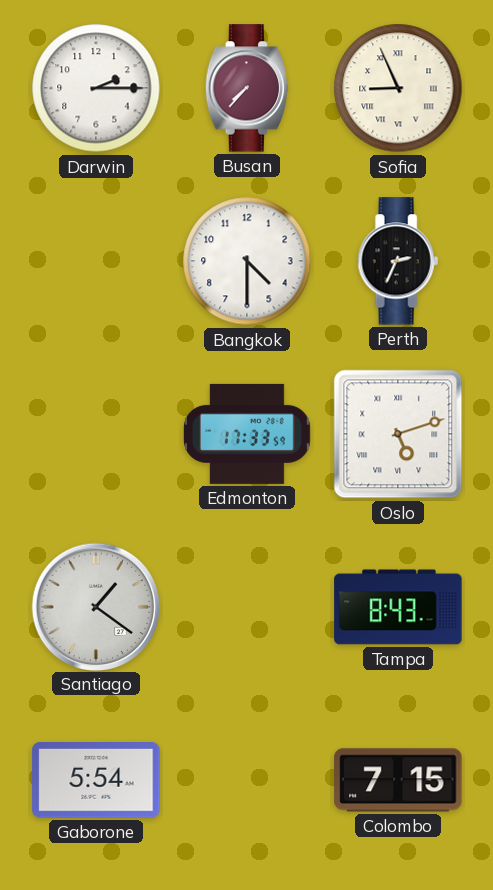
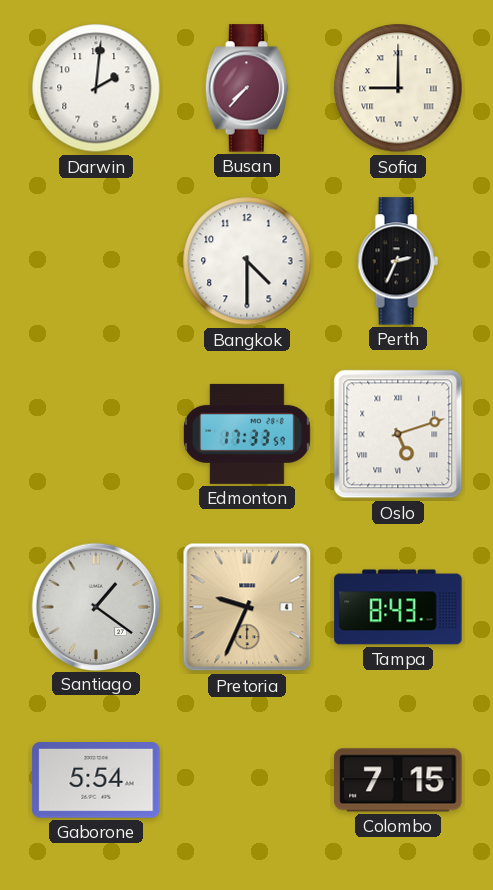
Darwin: 2:15 -> 2:01
Sofia: 8:56 -> 9:00
Pretoria: none -> 9:34
